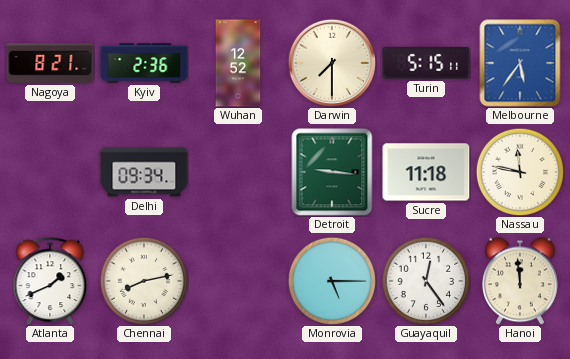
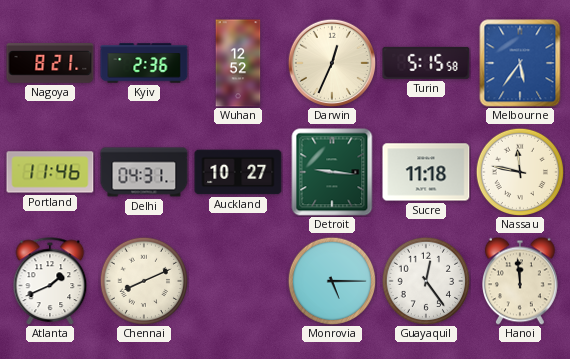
Darwin: 7:30 -> 12:34
Turin: 5:15:11 -> 5:15:58
Portland: none -> 11:46
Delhi: 09:34 -> 04:31
Auckland: none -> 10:27
Chennai: 8:13 -> 8:11
